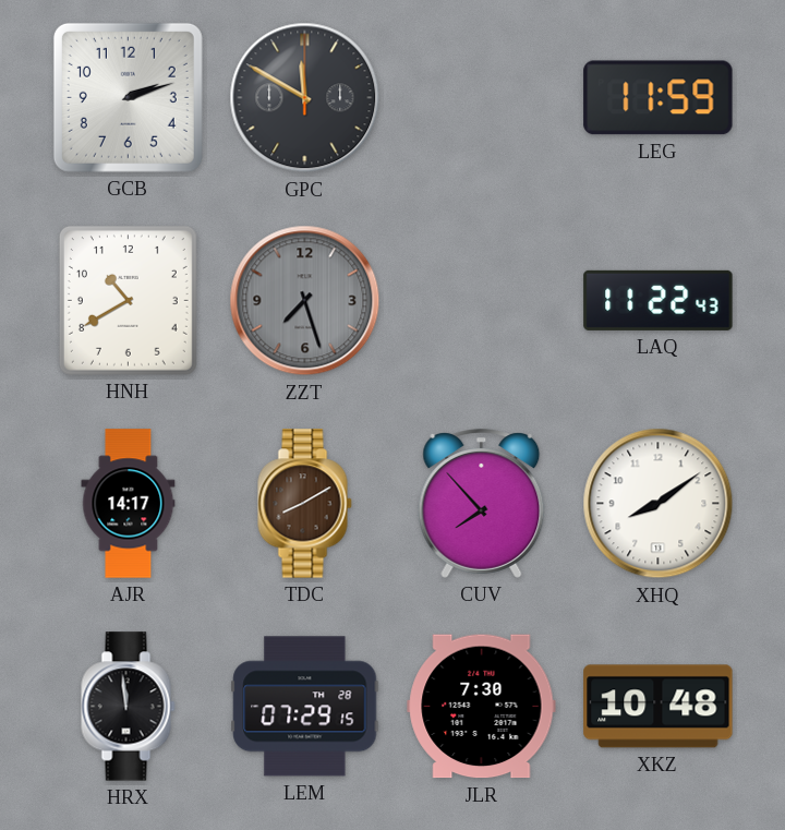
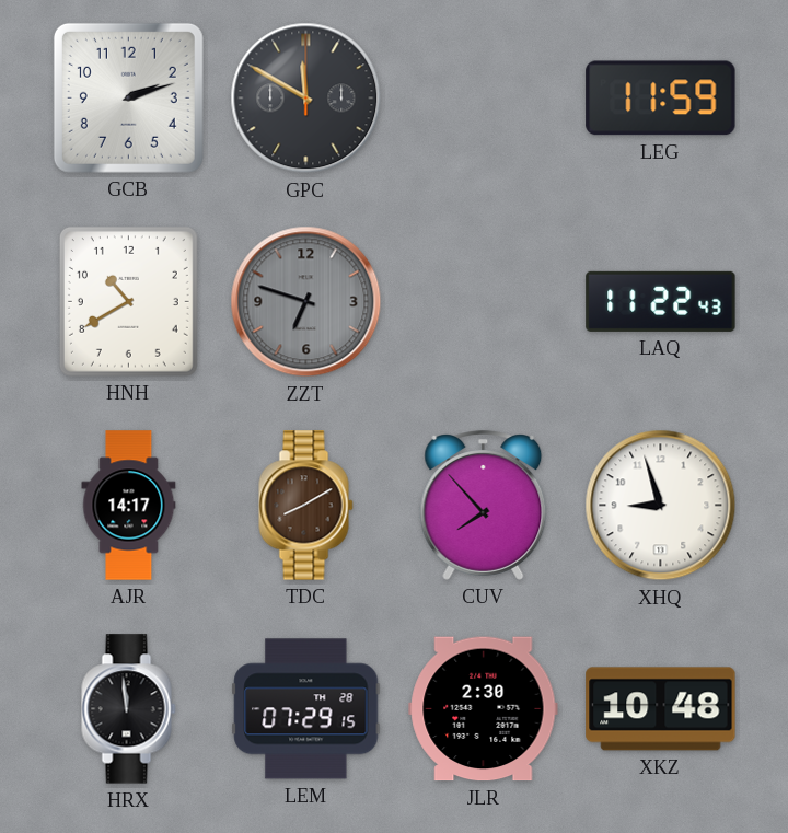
ZZT: 7:27 -> 6:48
XHQ: 8:09 -> 8:57
JLR: 7:30 -> 2:30
